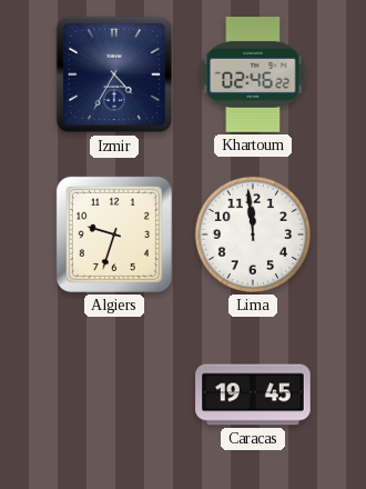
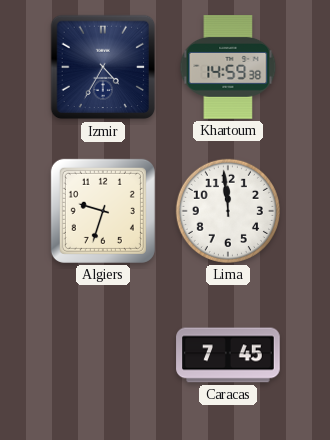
Khartoum: 02:46 -> 14:59
Caracas: 19:45 -> 7:45
